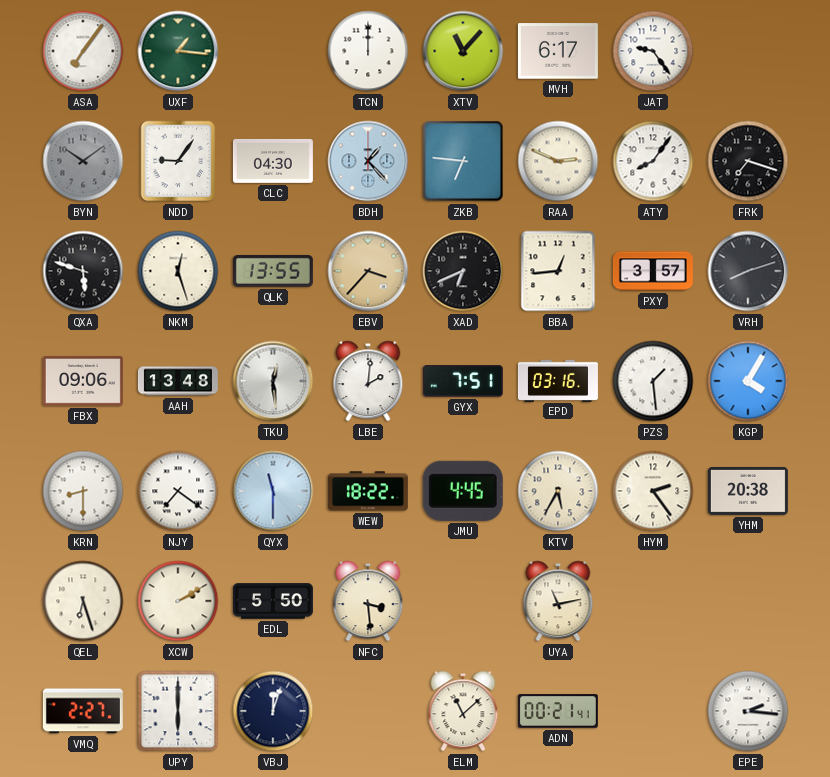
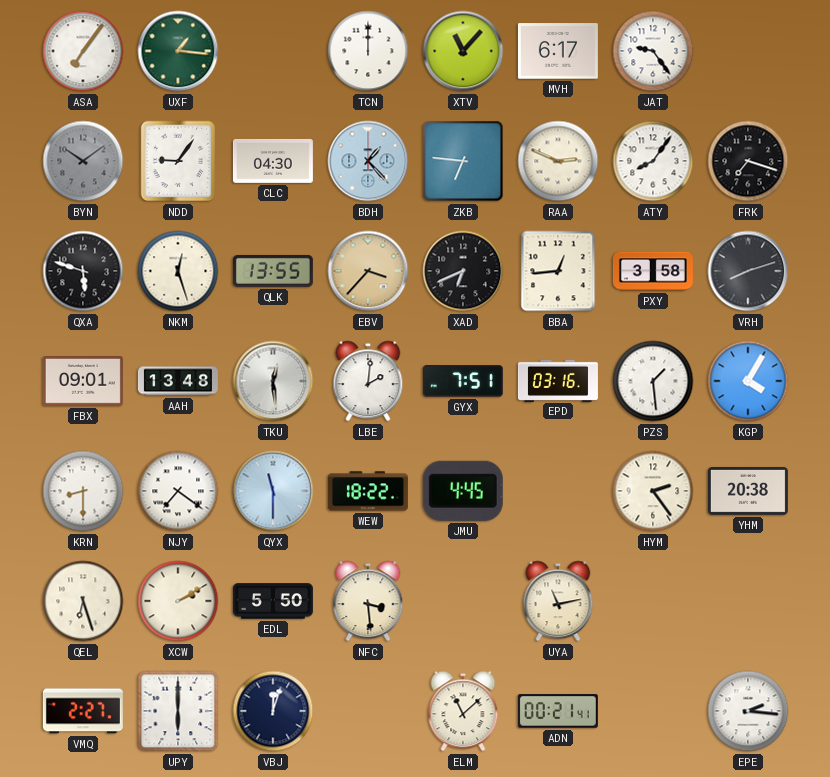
PXY: 3:57 -> 3:58
FBX: 09:06 -> 09:01
KTV: 5:35 -> none
